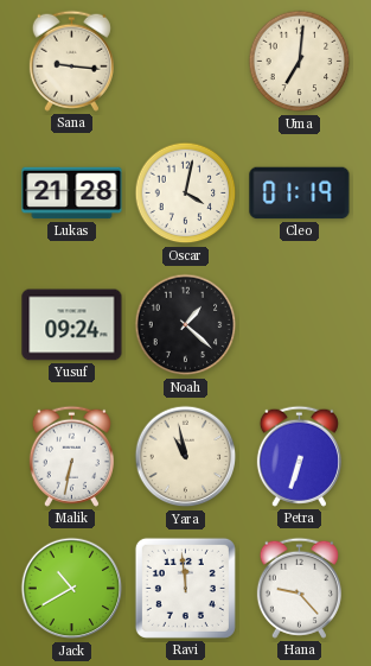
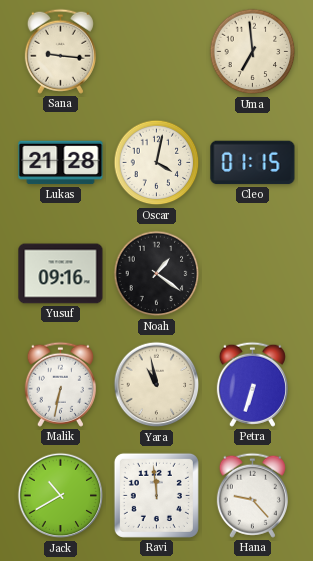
Uma: 7:01 -> 6:59
Cleo: 01:19 -> 01:15
Yusuf: 09:24 -> 09:16
Noah: 1:22 -> 1:21
